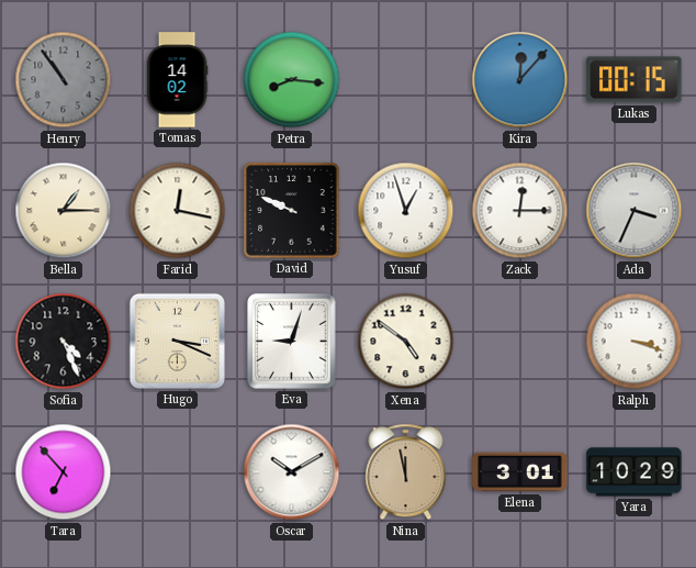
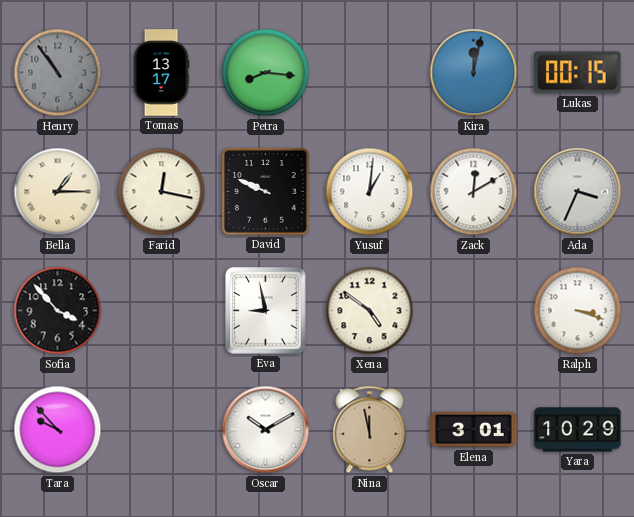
Tomas: 14:02 -> 13:17
Kira: 12:07 -> 12:02
Yusuf: 12:57 -> 1:01
Zack: 12:15 -> 12:10
Sofia: 4:26 -> 3:53
Hugo: 3:19 -> none
Eva: 9:03 -> 8:58
Tara: 6:53 -> 9:53
